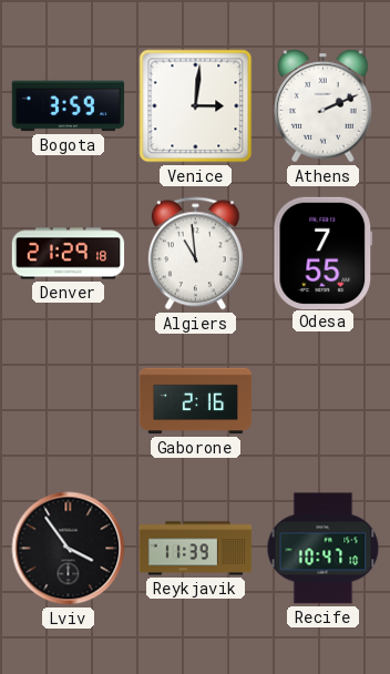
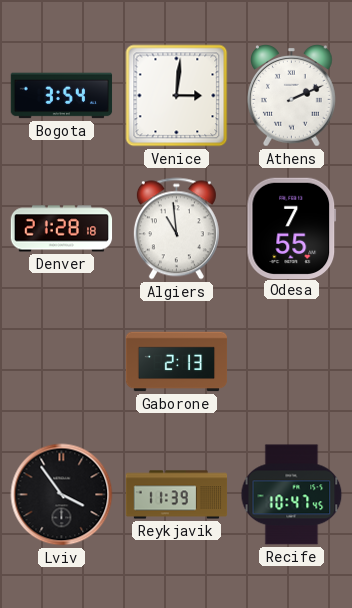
Bogota: 3:59 -> 3:54
Denver: 21:29 -> 21:28
Gaborone: 2:16 -> 2:13
Recife: 10:47:10 -> 10:47:45
